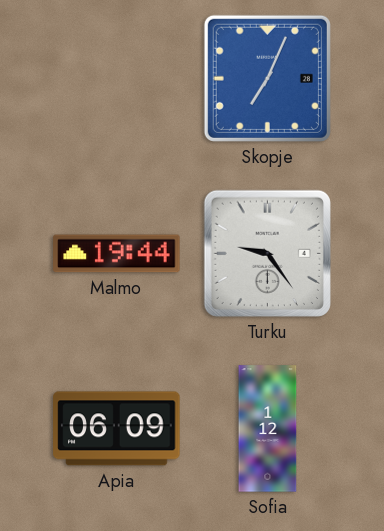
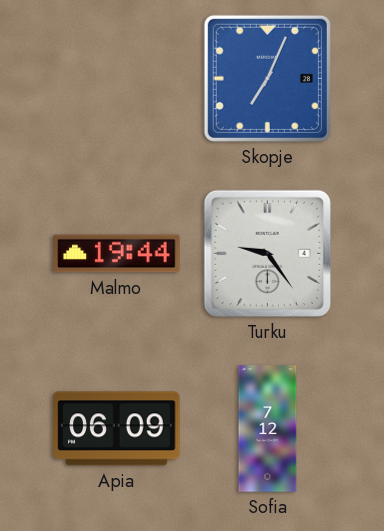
Sofia: 1:12 -> 7:12
